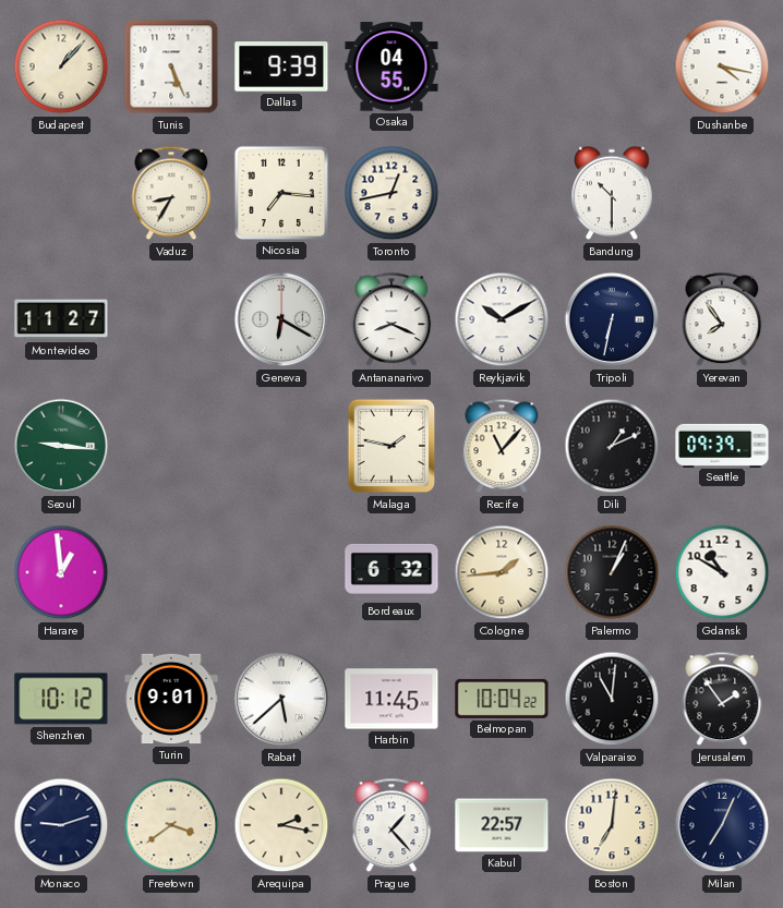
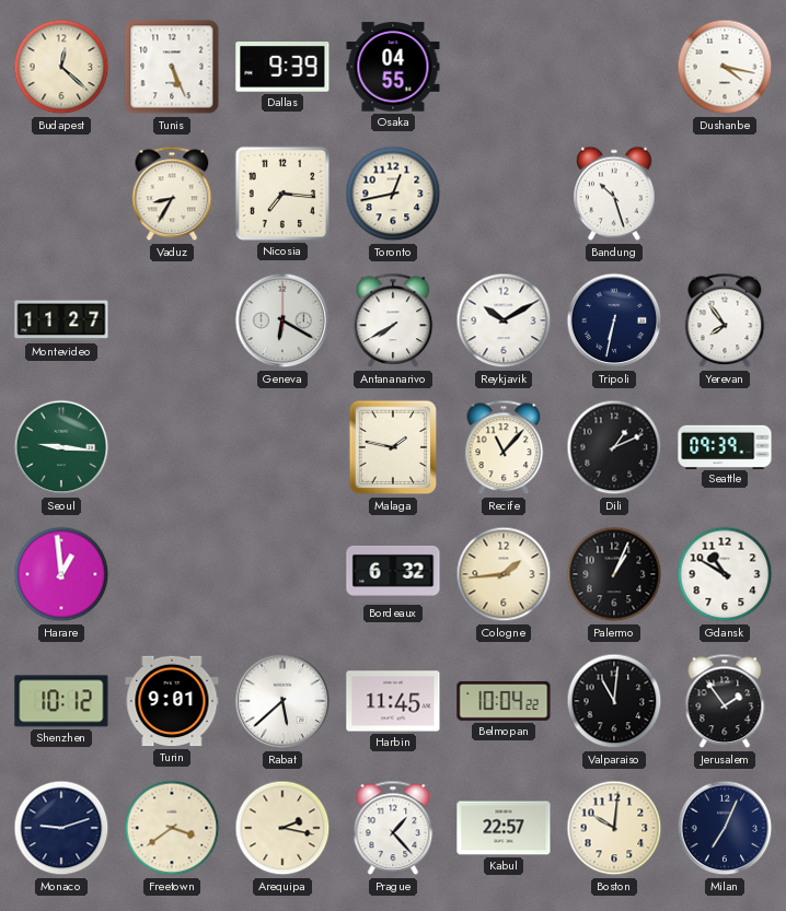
Budapest: 1:07 -> 12:22
Bandung: 10:30 -> 10:27
Antananarivo: 8:19 -> 7:40
Boston: 7:01 -> 10:01
